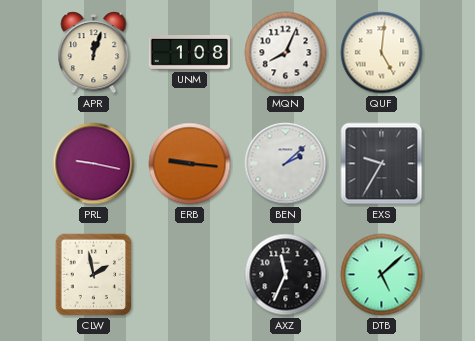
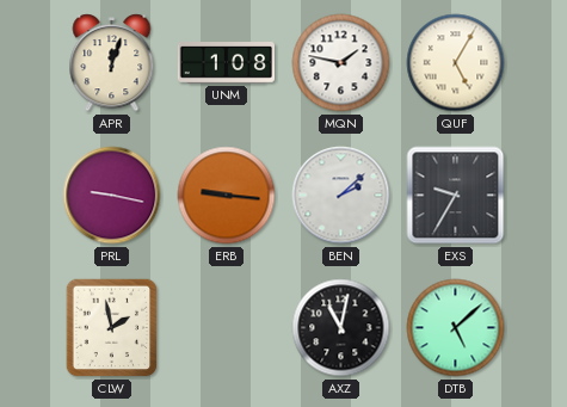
MQN: 8:04 -> 1:47
QUF: 5:01 -> 5:05
AXZ: 11:34 -> 11:02
